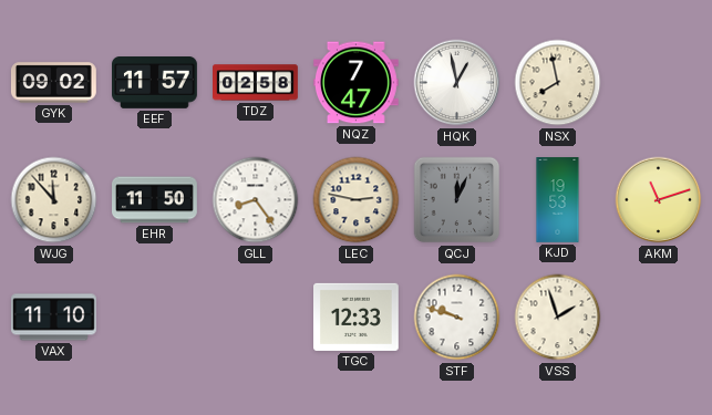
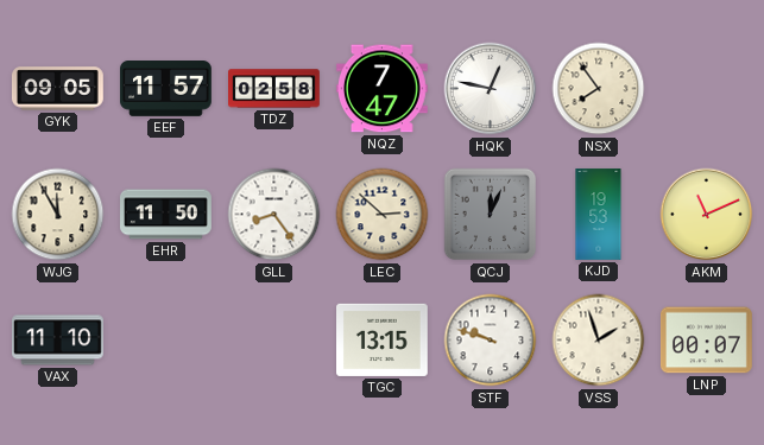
GYK: 09:02 -> 09:05
HQK: 12:58 -> 12:47
NSX: 7:58 -> 7:54
WJG: 11:53 -> 11:55
LEC: 2:47 -> 2:52
AKM: 11:12 -> 11:11
TGC: 12:33 -> 13:15
LNP: none -> 00:07
